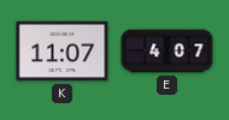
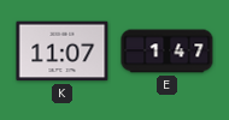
E: 4:07 -> 1:47
